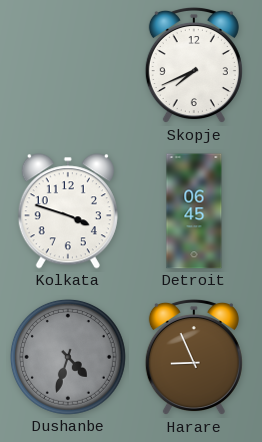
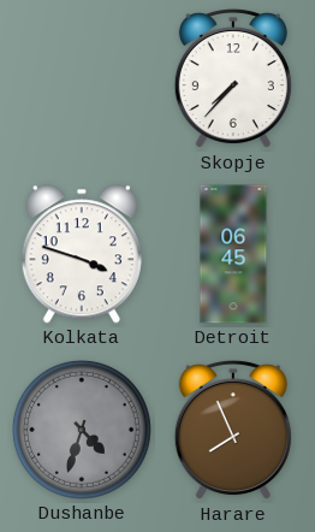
Skopje: 7:41 -> 7:37
Harare: 8:56 -> 7:56
